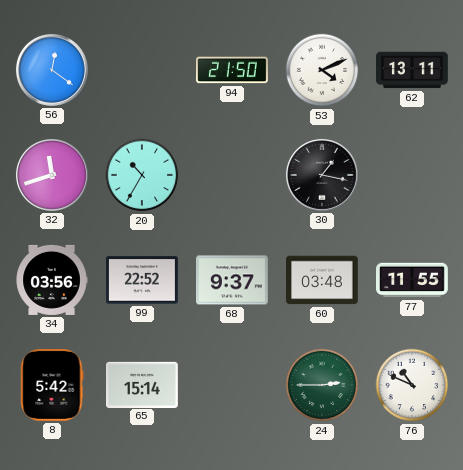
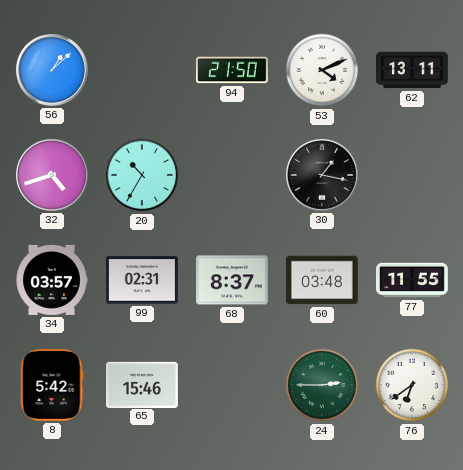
56: 12:21 -> 1:08
32: 11:42 -> 4:42
34: 03:56 -> 03:57
99: 22:52 -> 02:31
68: 9:37 -> 8:37
65: 15:14 -> 15:46
76: 10:49 -> 6:39
